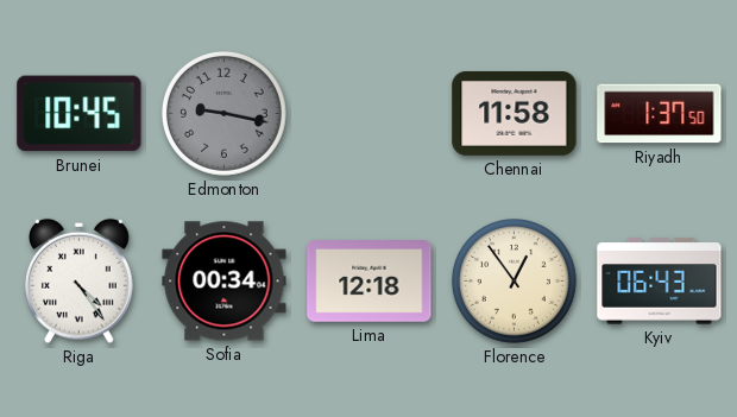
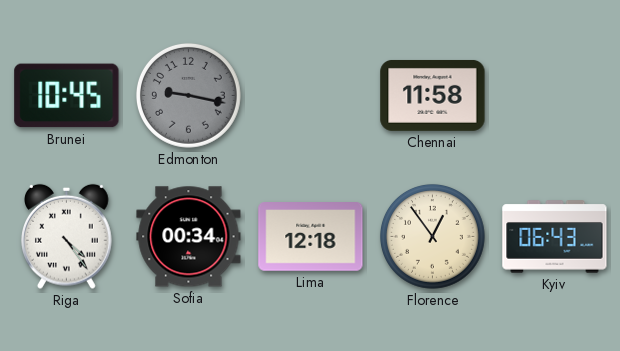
Riyadh: 1:37 -> none
